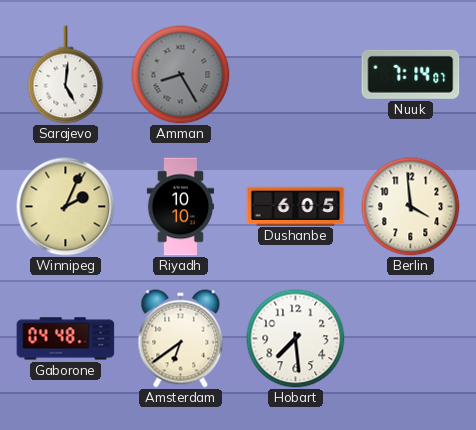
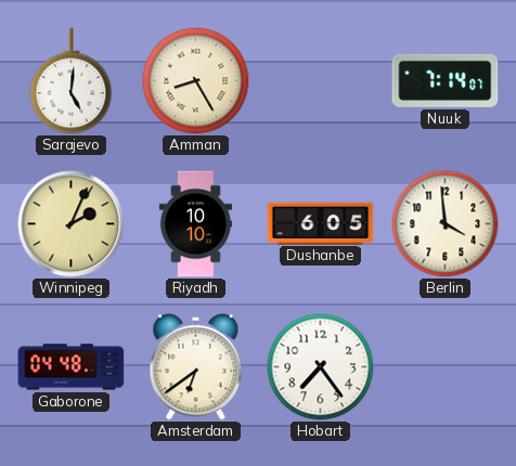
Amman dial: grey -> cream
Hobart: 7:29 -> 7:24
